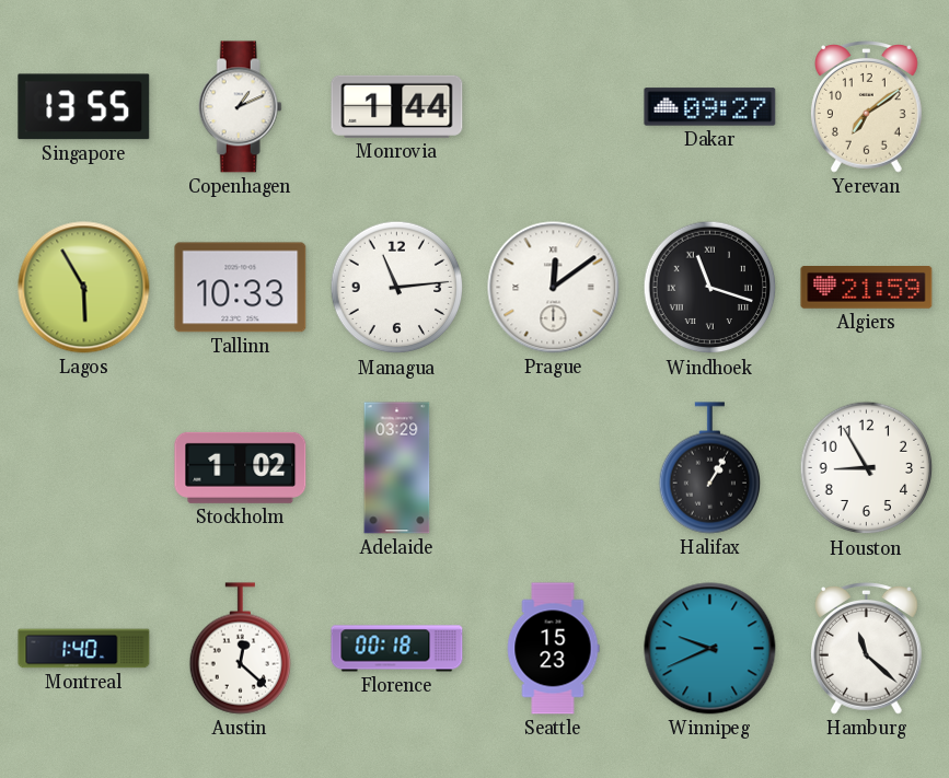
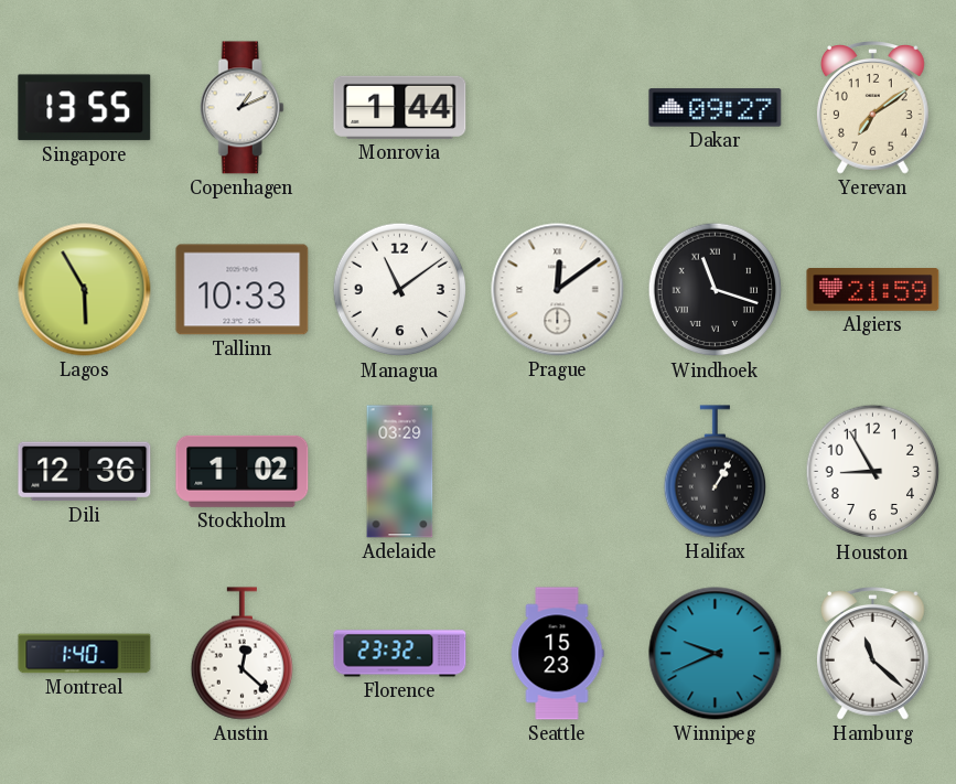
Managua: 11:14 -> 11:09
Dili: none -> 12:36
Florence: 00:18 -> 23:32
